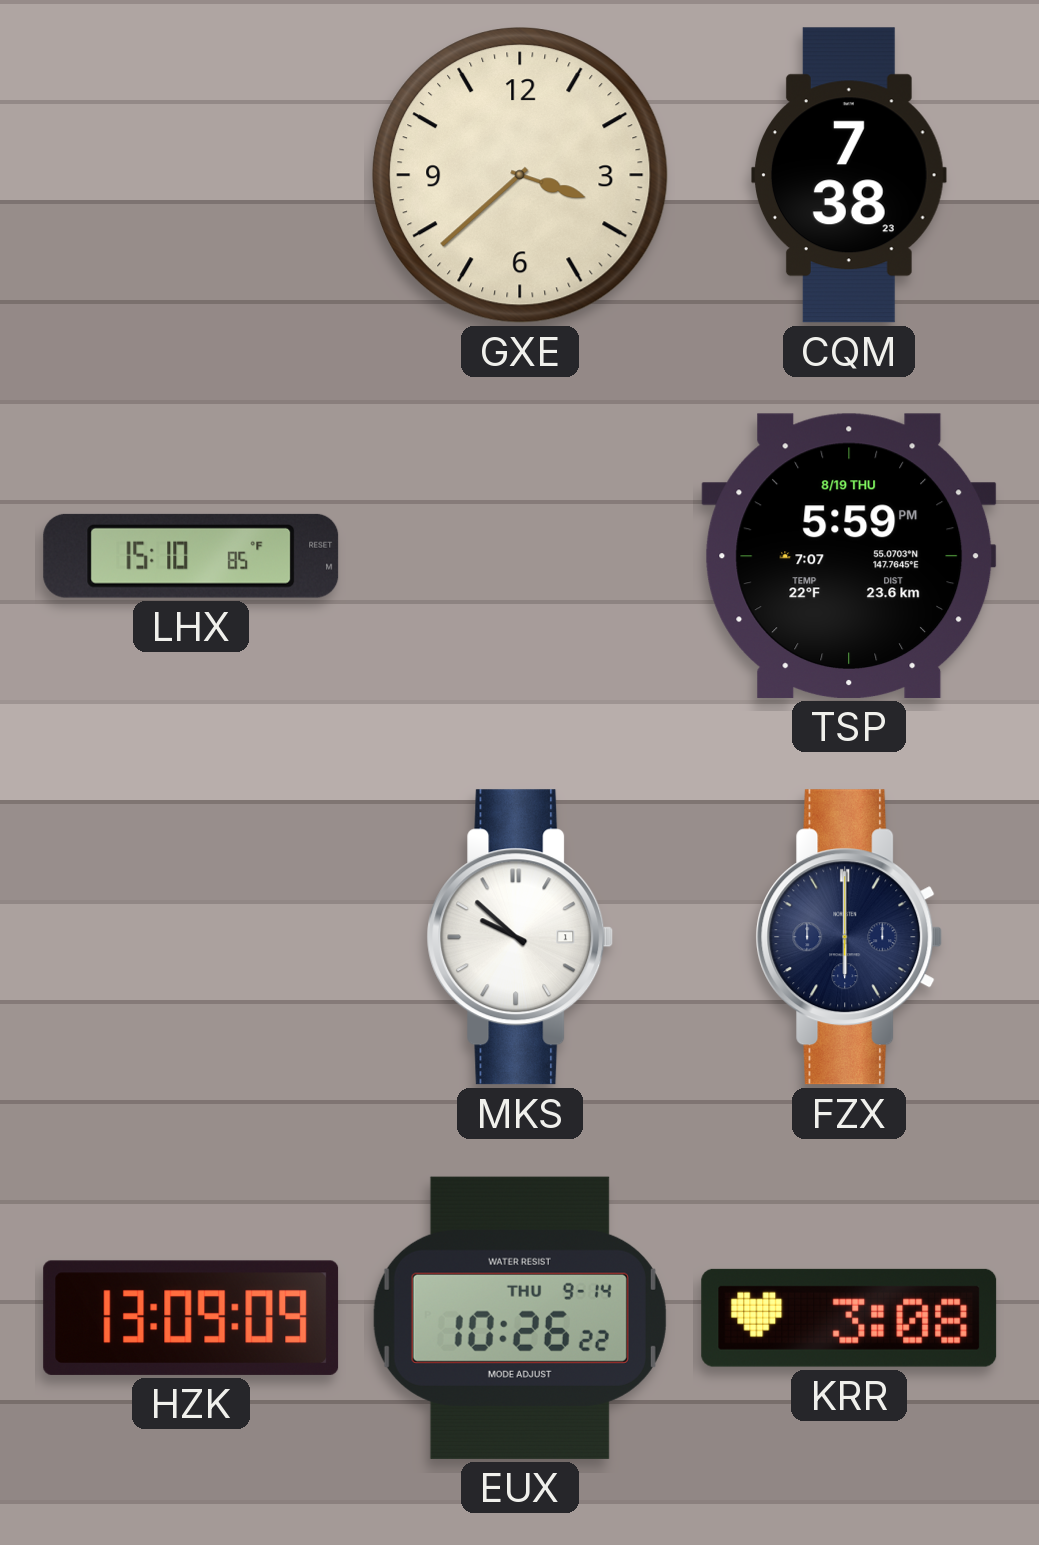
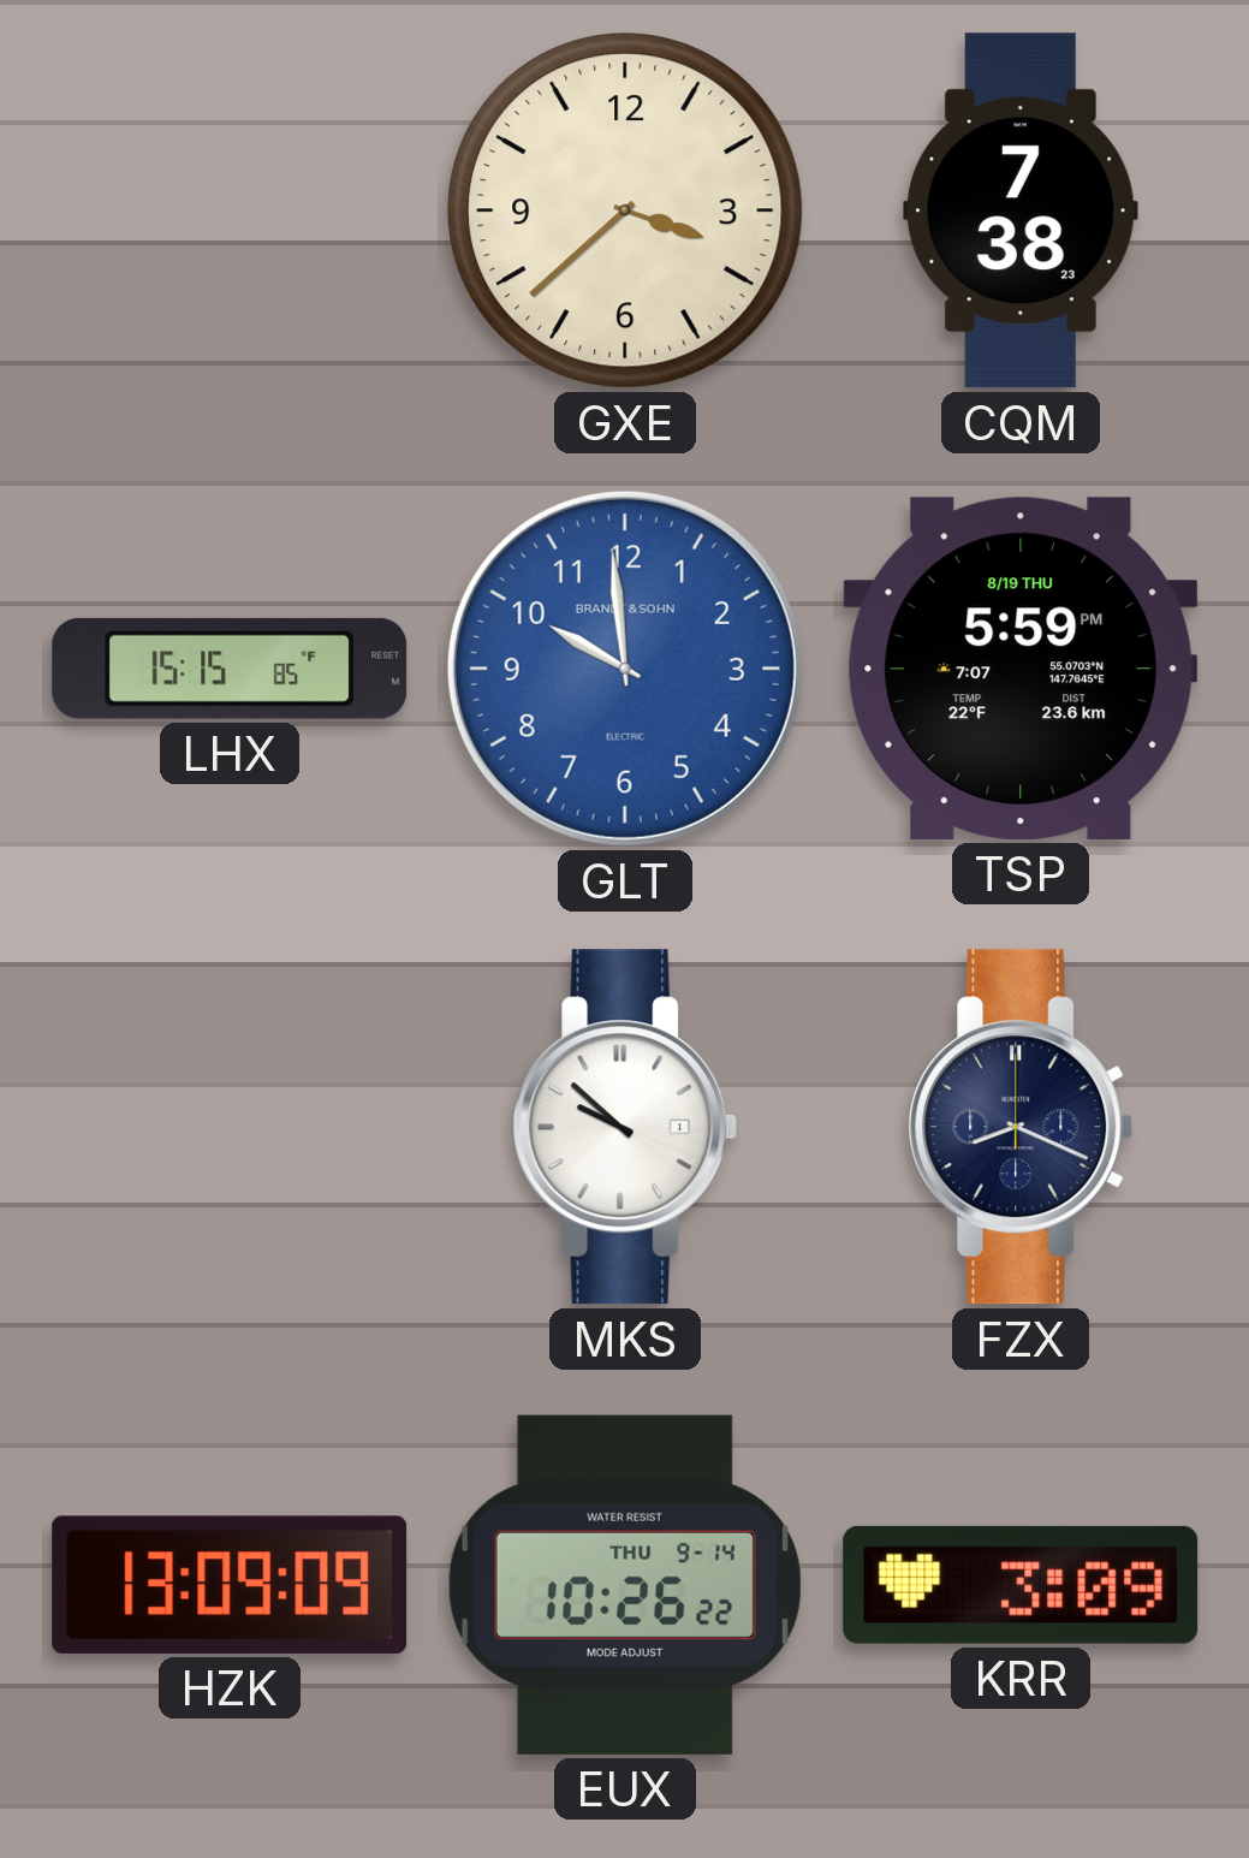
LHX: 15:10 -> 15:15
GLT: none -> 9:59
FZX: 6:00 -> 8:19
KRR: 3:08 -> 3:09
